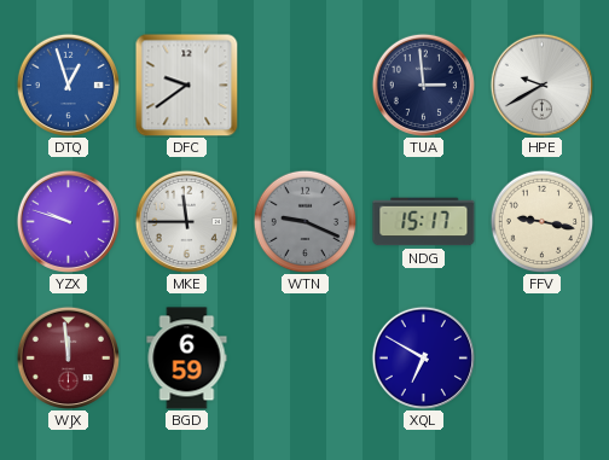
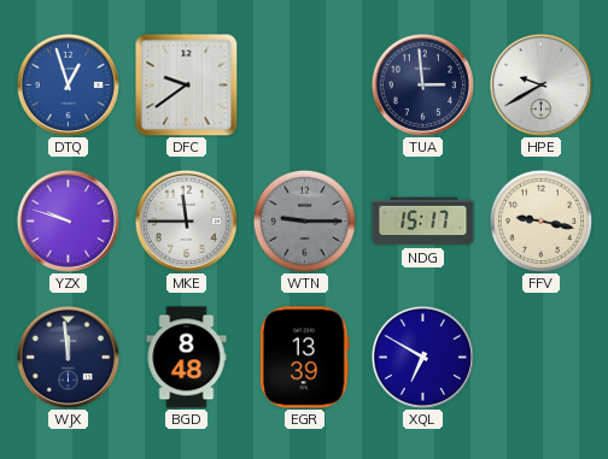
WTN: 9:19 -> 9:15
WJX dial: burgundy -> navy
BGD: 6:59 -> 8:48
EGR: none -> 13:39
